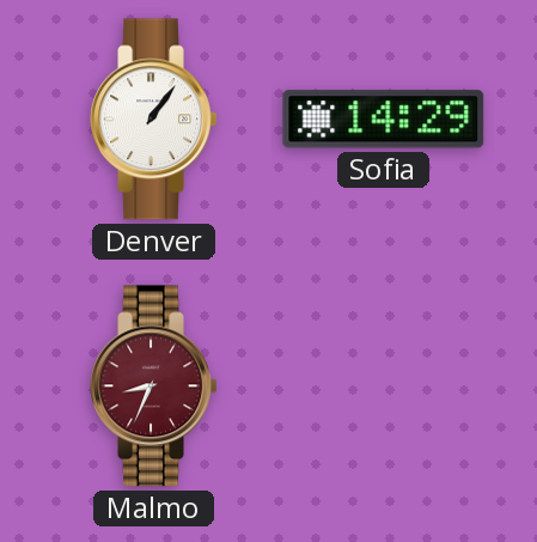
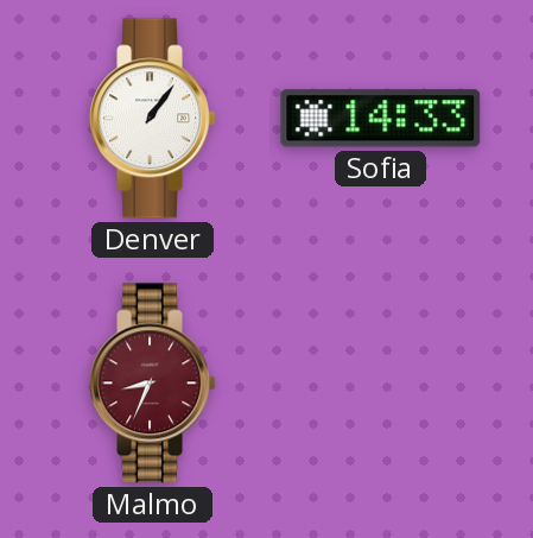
Sofia: 14:29 -> 14:33
